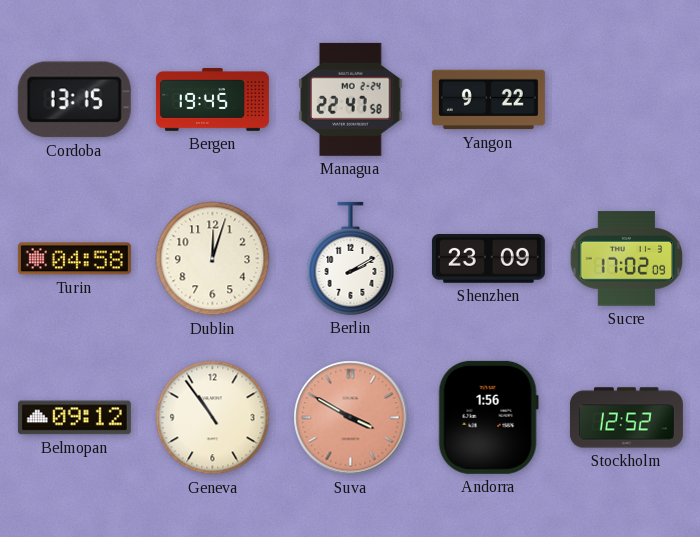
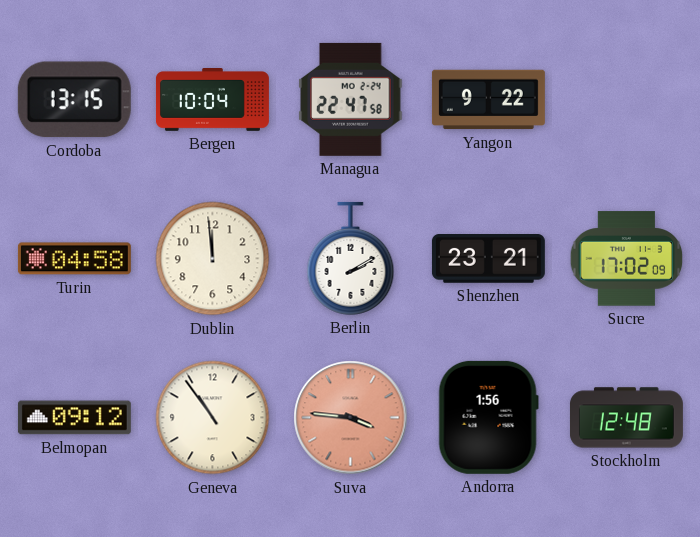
Bergen: 19:45 -> 10:04
Dublin: 12:03 -> 11:59
Shenzhen: 23:09 -> 23:21
Suva: 3:50 -> 3:46
Stockholm: 12:52 -> 12:48
